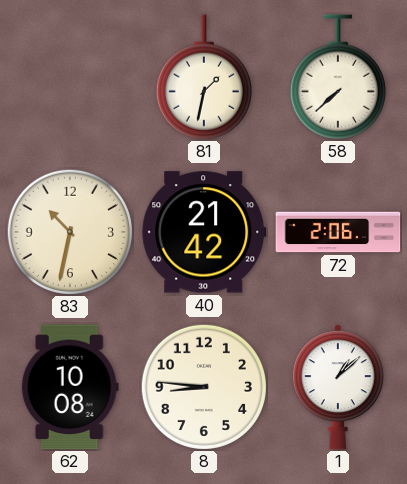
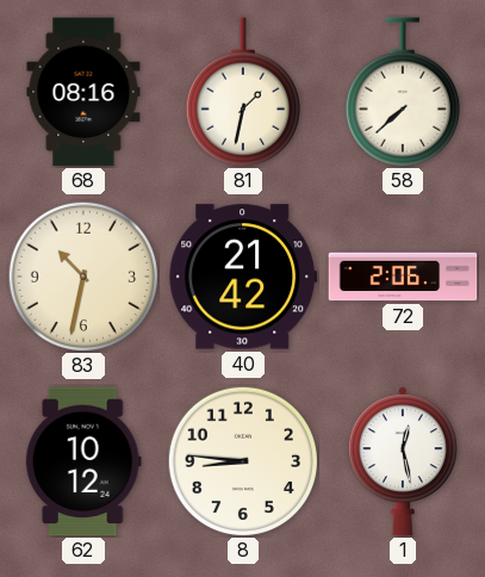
68: none -> 08:16
62: 10:08 -> 10:12
1: 1:08 -> 12:28
